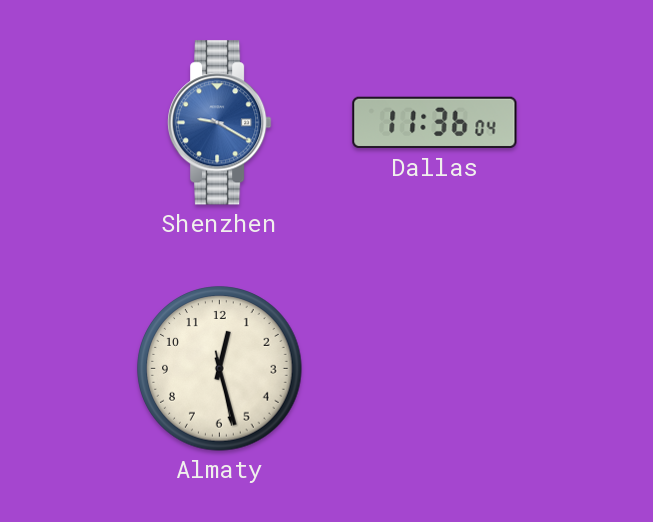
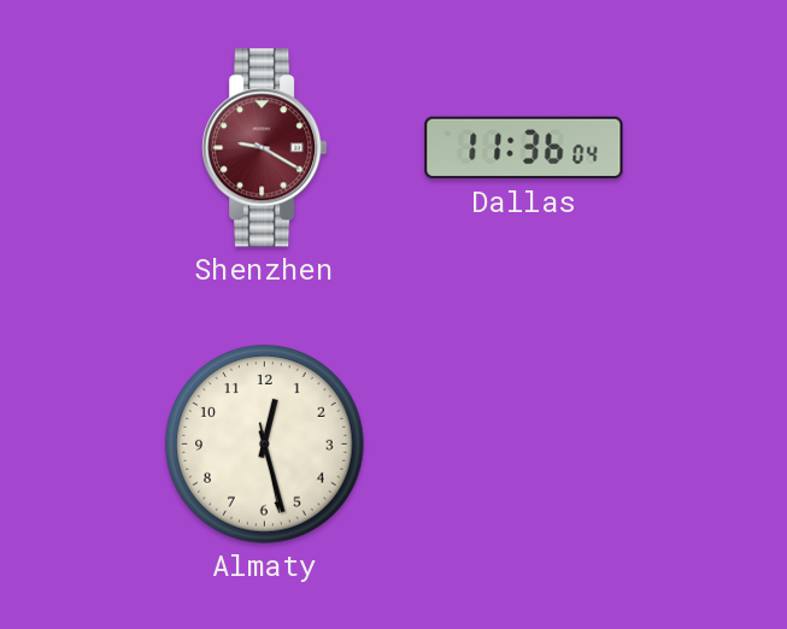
Shenzhen dial: blue -> burgundy
